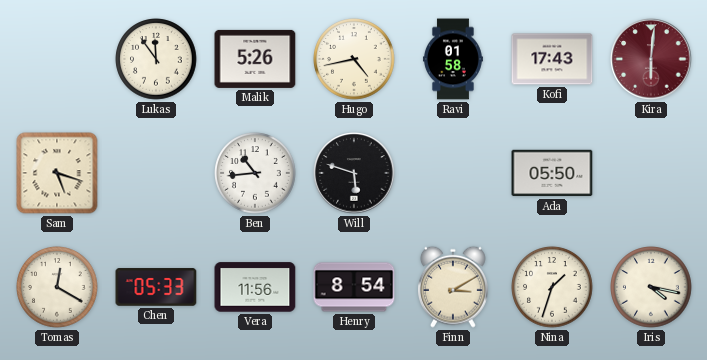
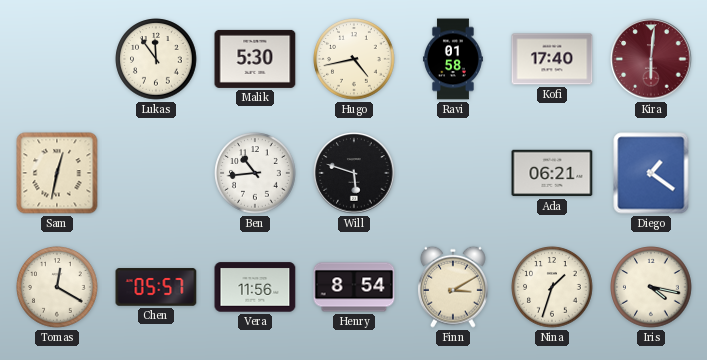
Malik: 5:26 -> 5:30
Kofi: 17:43 -> 17:40
Sam: 5:18 -> 12:32
Ada: 05:50 -> 06:21
Diego: none -> 1:21
Chen: 05:33 -> 05:57
